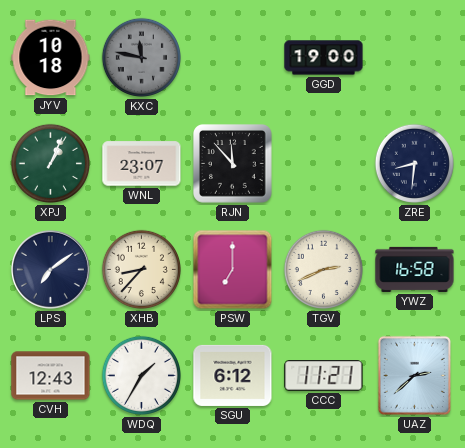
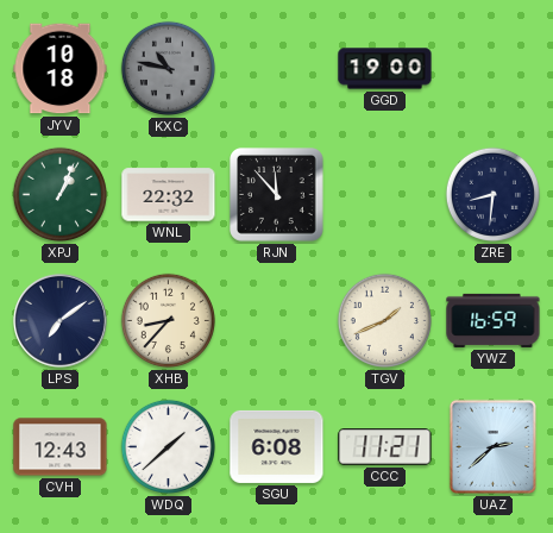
KXC: 11:47 -> 10:47
WNL: 23:07 -> 22:32
PSW: 7:00 -> none
TGV: 2:41 -> 1:41
YWZ: 16:58 -> 16:59
WDQ: 1:35 -> 1:38
SGU: 6:12 -> 6:08
